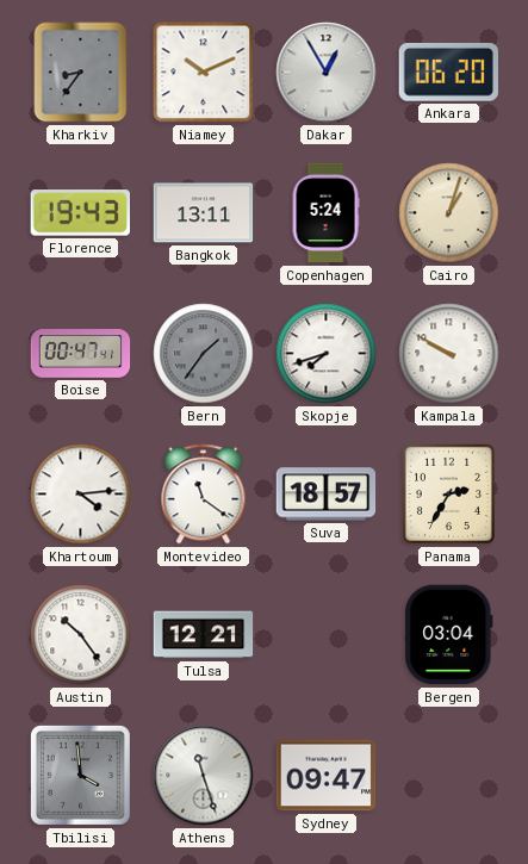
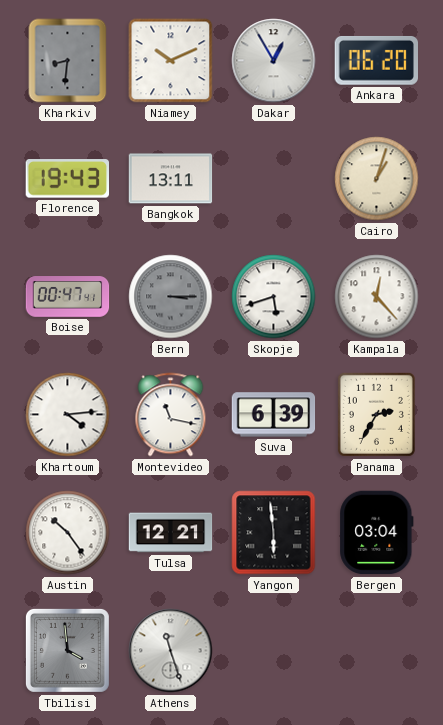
Kharkiv: 8:36 -> 8:31
Copenhagen: 5:24 -> none
Bern: 1:36 -> 3:15
Skopje: 7:42 -> 5:42
Kampala: 9:50 -> 12:23
Montevideo: 11:21 -> 11:17
Suva: 18:57 -> 6:39
Yangon: none -> 5:59
Sydney: 09:47 -> none
